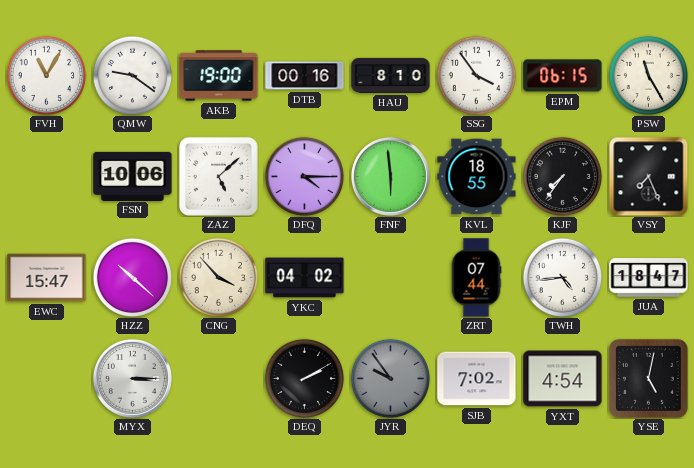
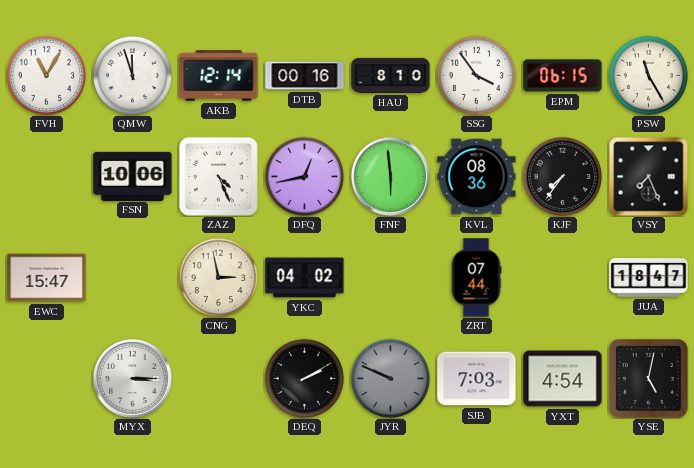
QMW: 9:21 -> 11:57
AKB: 19:00 -> 12:14
ZAZ: 5:08 -> 4:26
DFQ: 4:15 -> 12:43
KVL: 18:55 -> 08:36
HZZ: 10:22 -> none
CNG: 3:53 -> 2:58
TWH: 4:44 -> none
JYR: 9:54 -> 9:49
SJB: 7:02 -> 7:03
